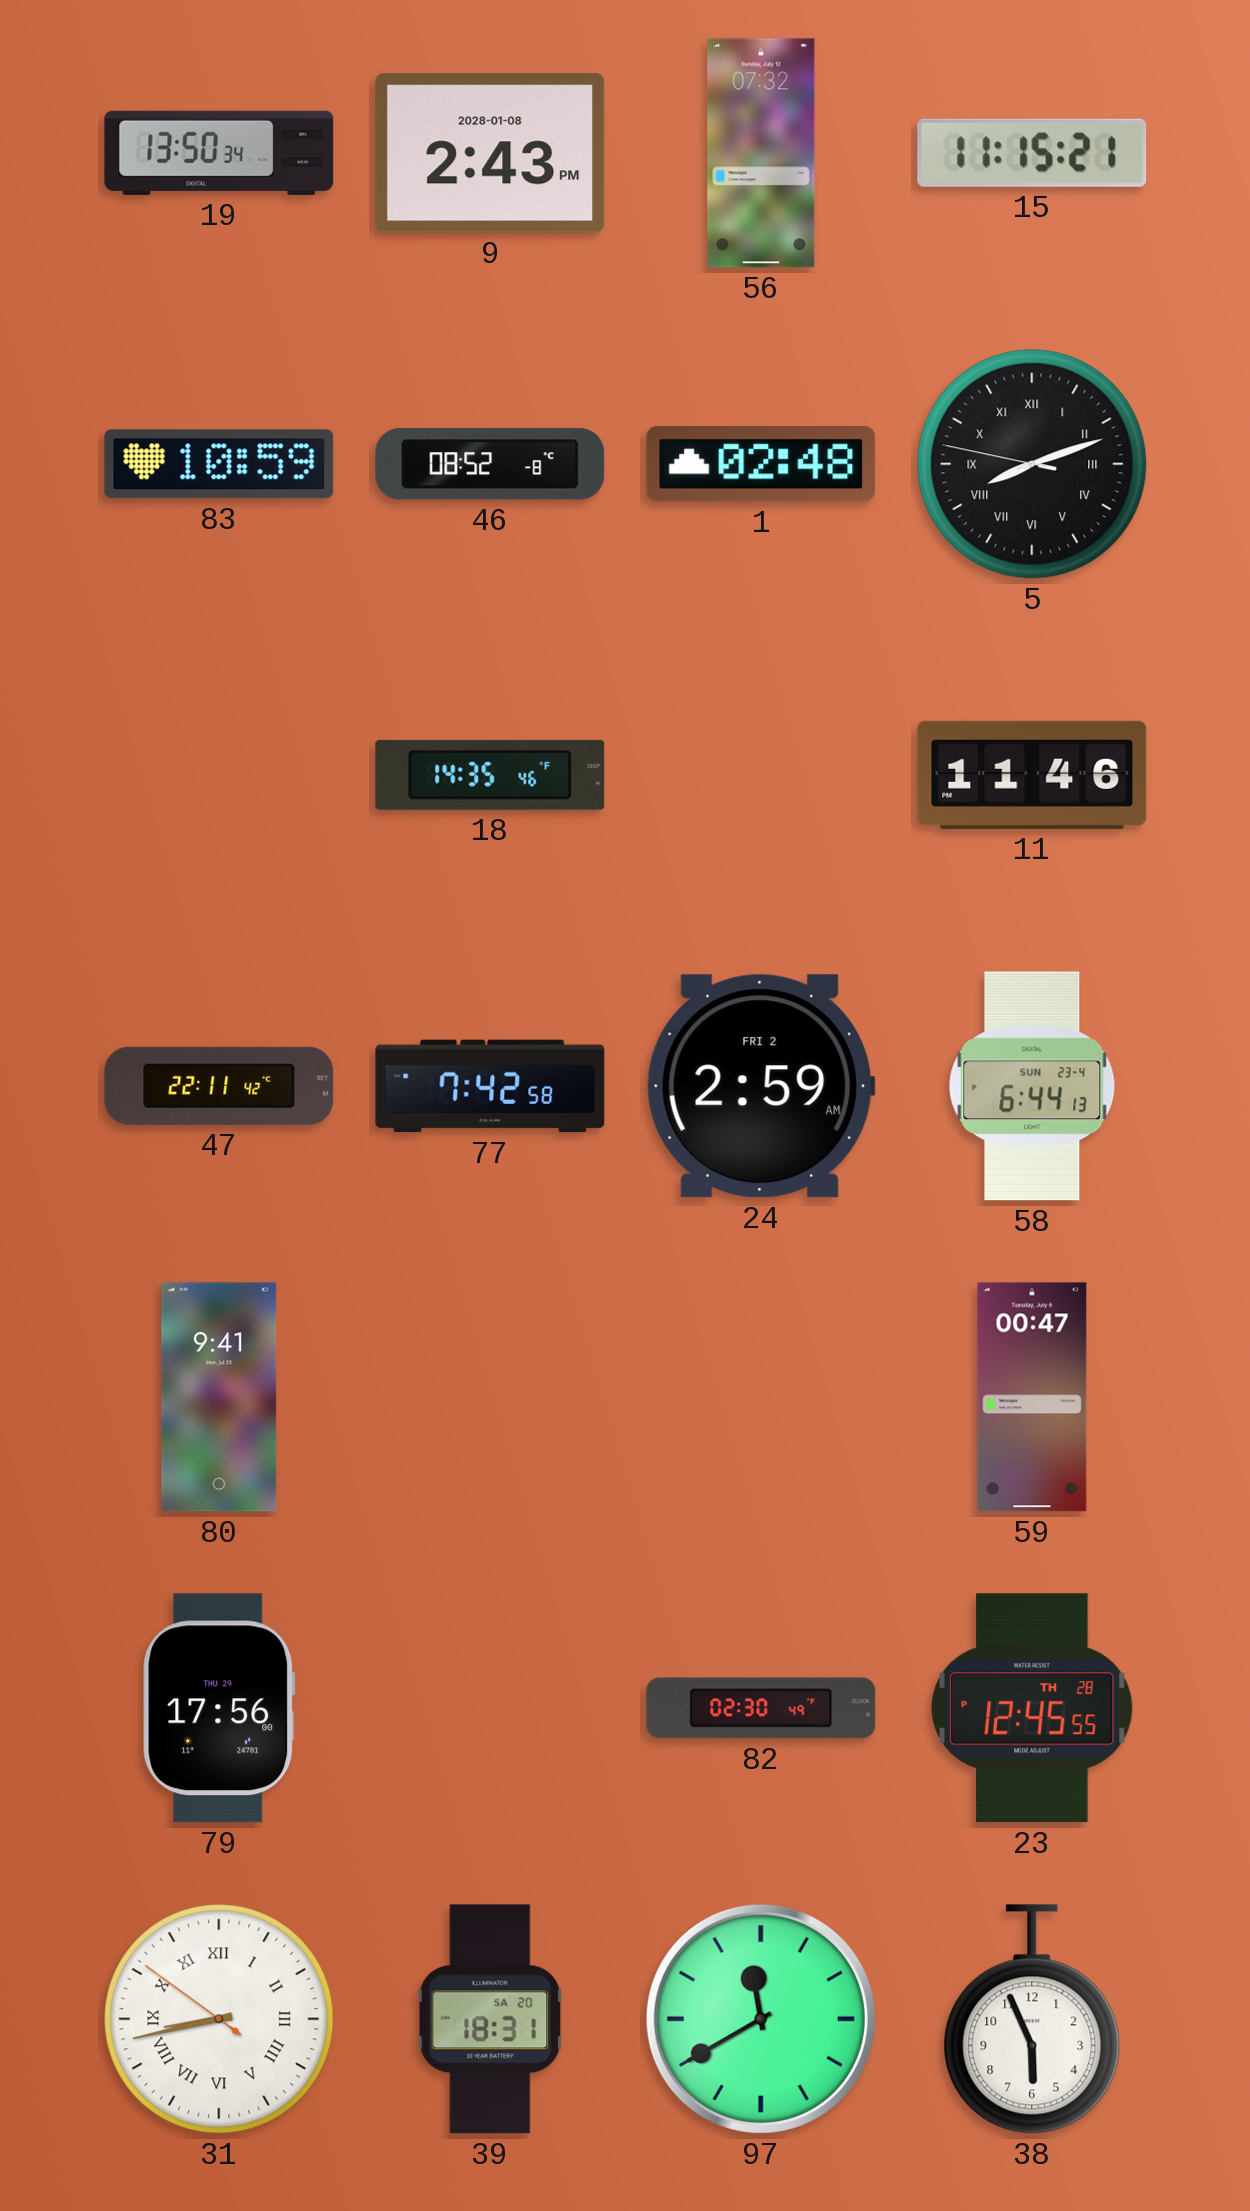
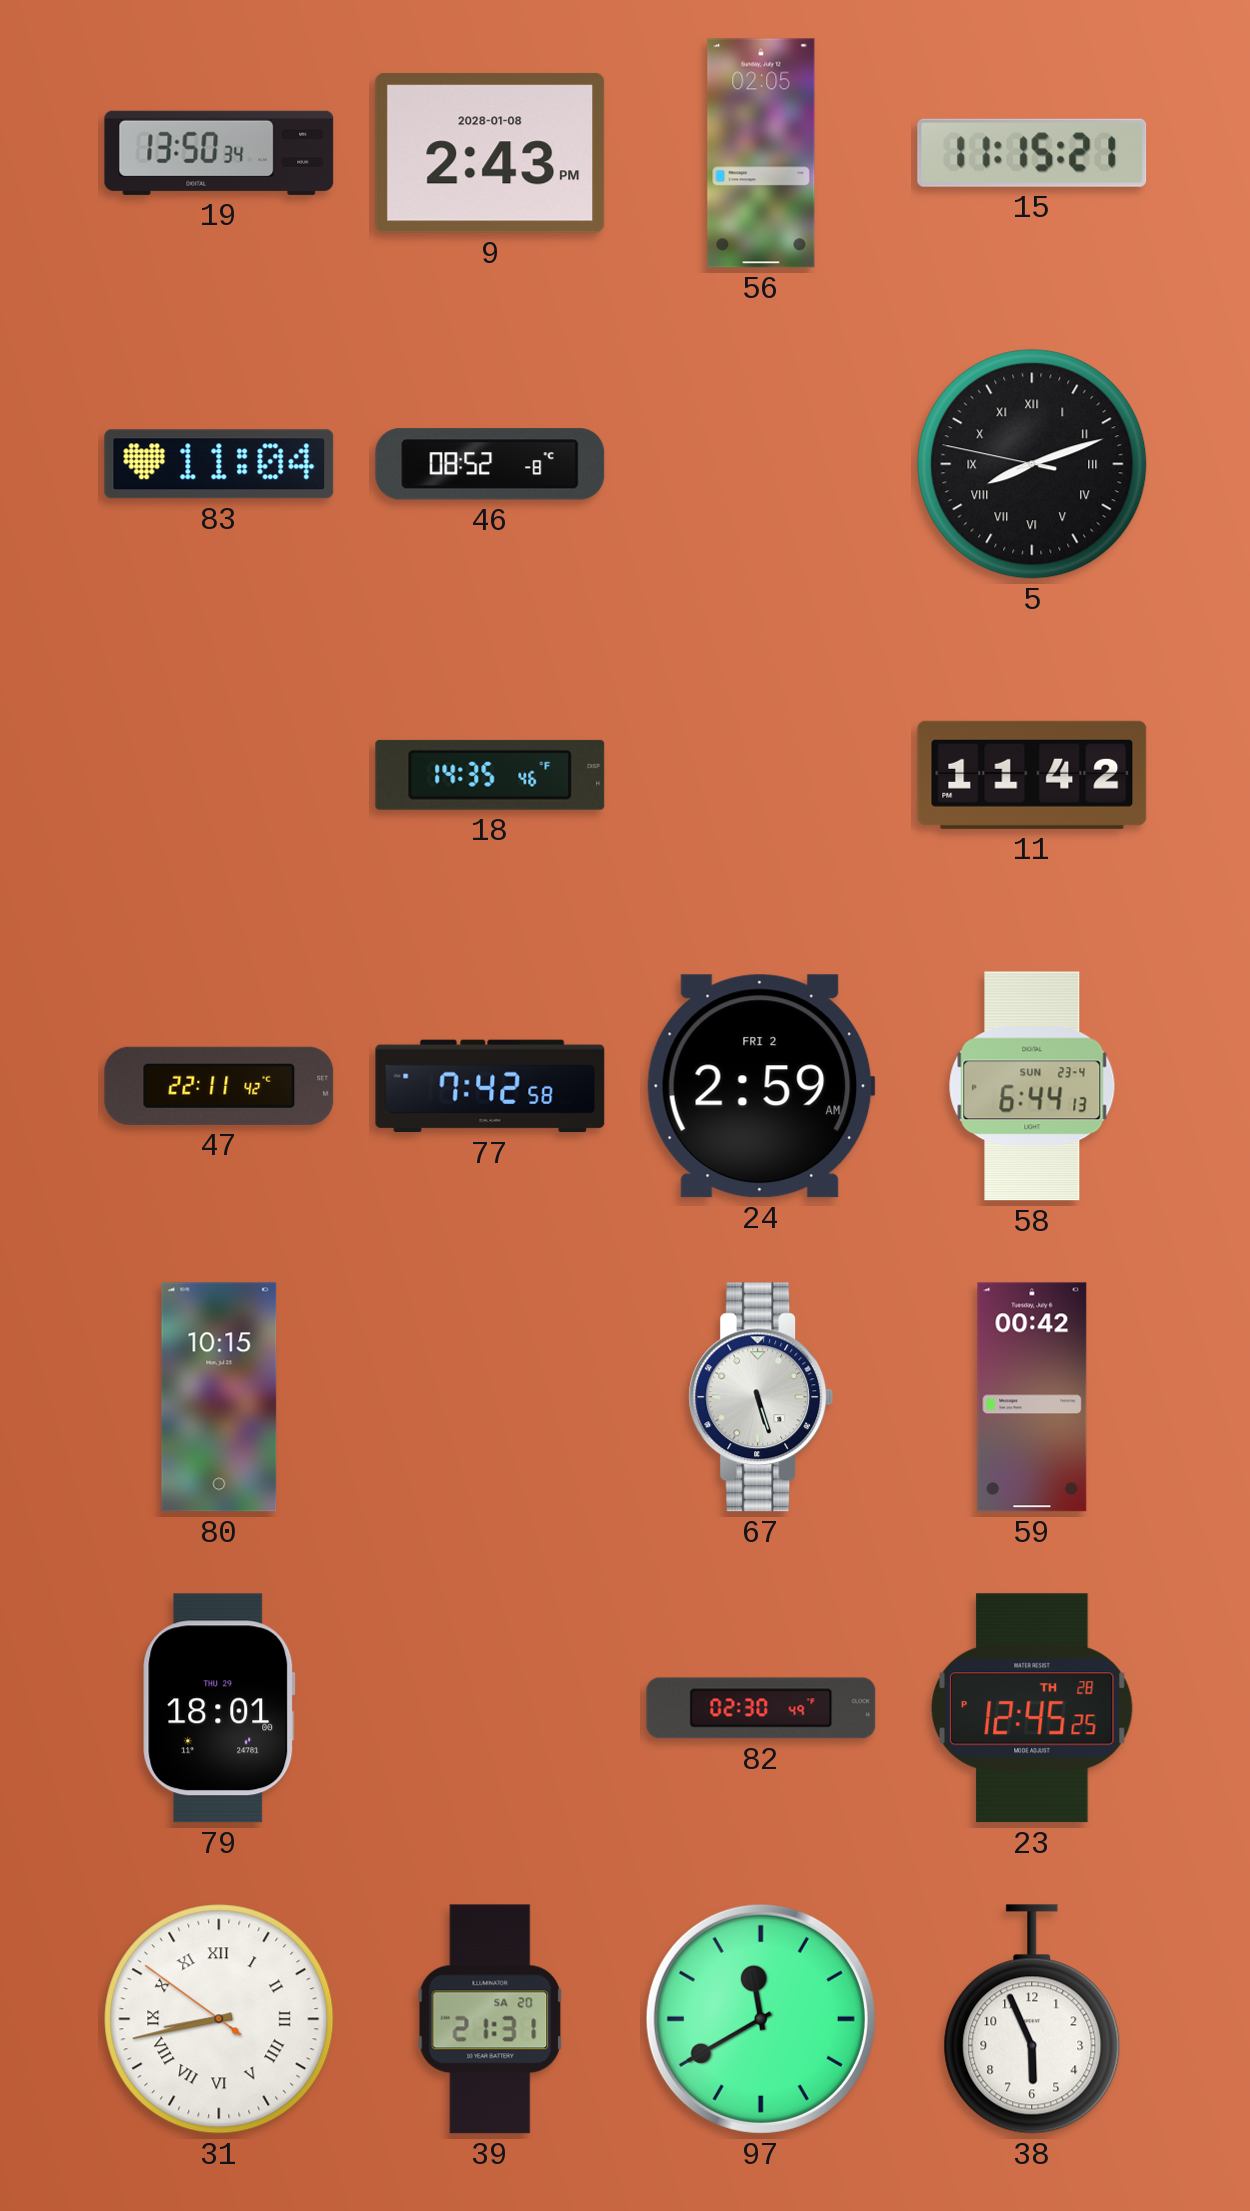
56: 07:32 -> 02:05
83: 10:59 -> 11:04
1: 02:48 -> none
11: 11:46 -> 11:42
80: 9:41 -> 10:15
67: none -> 5:27
59: 00:47 -> 00:42
79: 17:56 -> 18:01
23: 12:45:55 PM -> 12:45:25 PM
39: 18:31 -> 21:31
